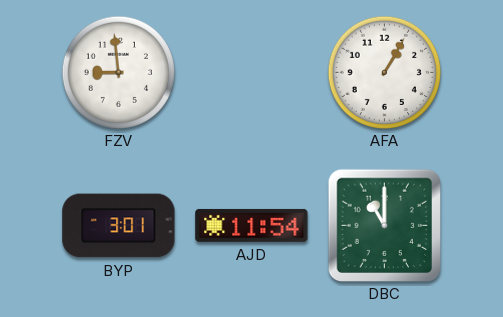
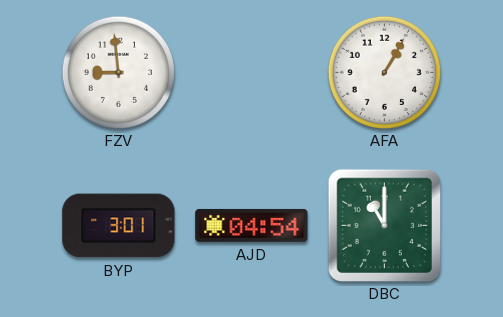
AJD: 11:54 -> 04:54
